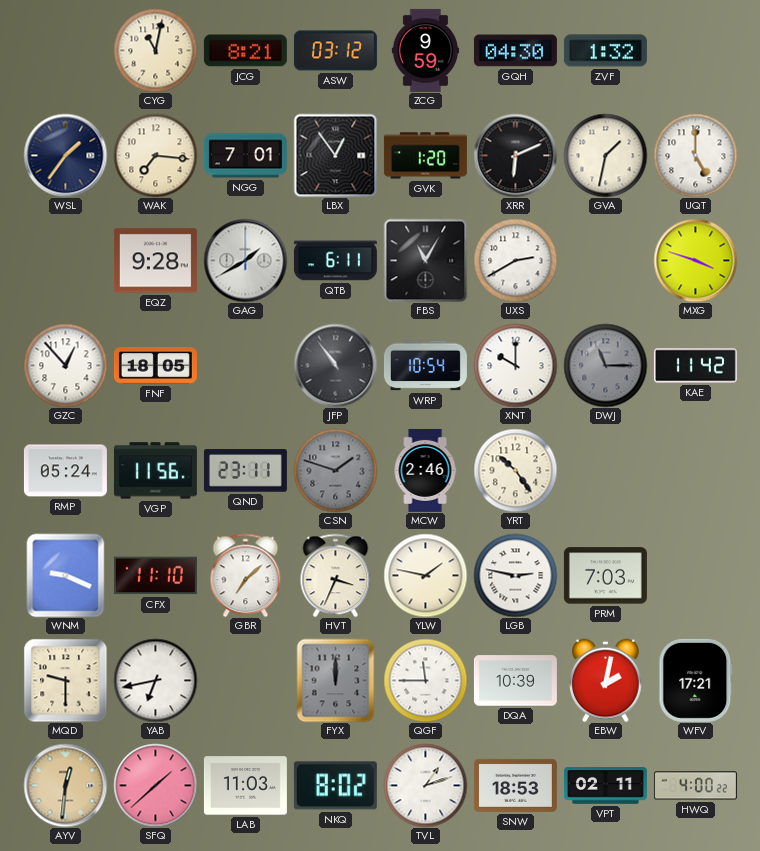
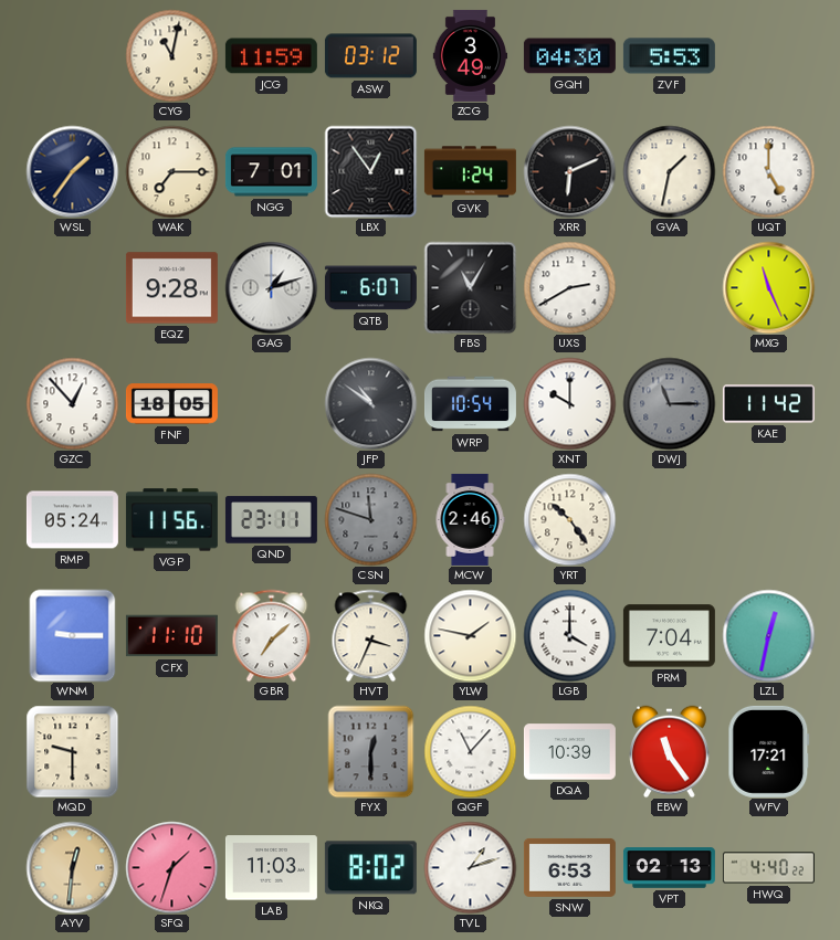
JCG: 8:21 -> 11:59
ZCG: 9:59 -> 3:49
ZVF: 1:32 -> 5:53
WAK: 7:16 -> 7:15
GVK: 1:20 -> 1:24
GAG: 1:40 -> 1:12
QTB: 6:11 -> 6:07
MXG: 3:48 -> 11:26
JFP: 10:54 -> 10:51
CSN: 1:48 -> 11:48
WNM: 9:19 -> 9:15
LGB: 2:47 -> 4:00
PRM: 7:03 -> 7:04
LZL: none -> 12:32
YAB: 6:43 -> none
FYX: 12:00 -> 12:30
QGF: 11:45 -> 11:07
EBW: 2:02 -> 11:24
SFQ: 1:38 -> 1:33
SNW: 18:53 -> 6:53
VPT: 02:11 -> 02:13
HWQ: 4:00 -> 4:40
